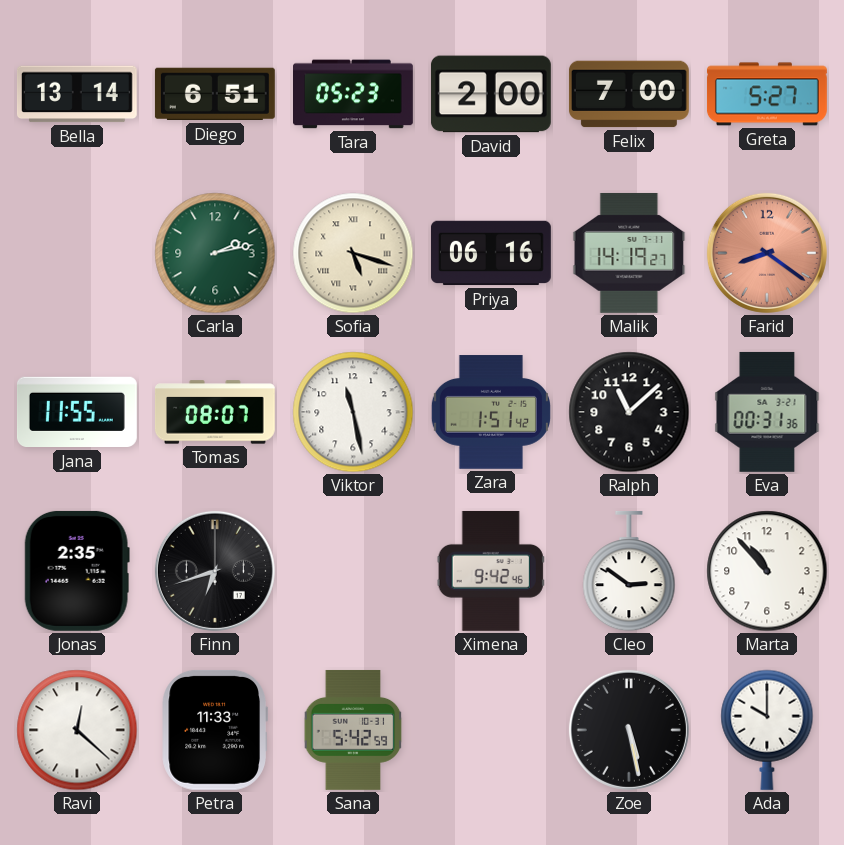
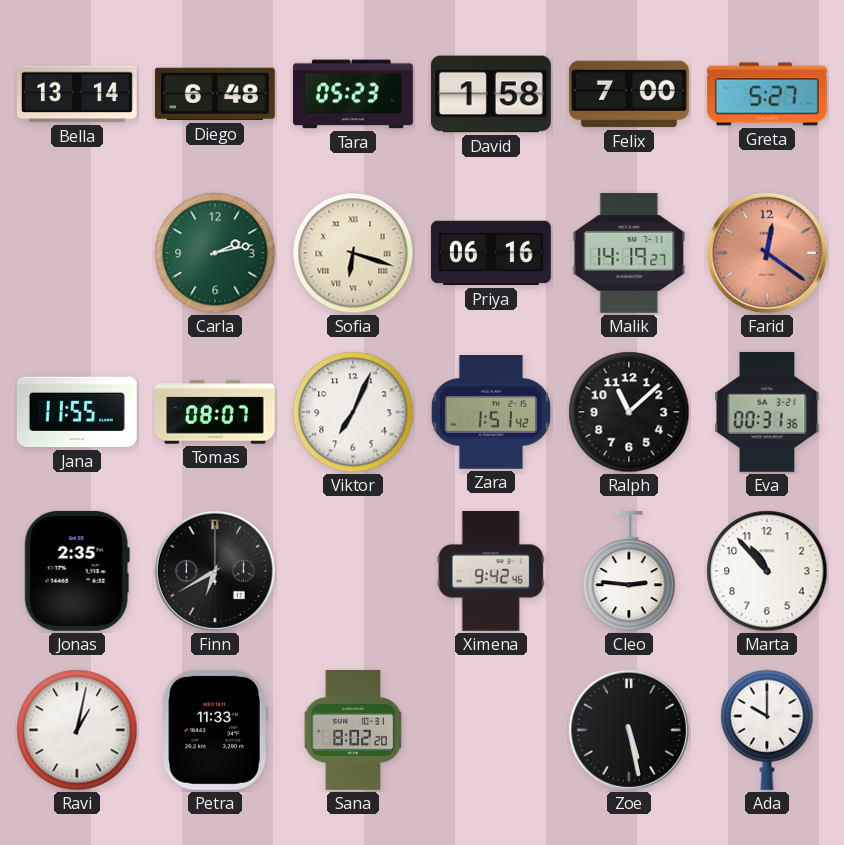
Diego: 6:51 -> 6:48
David: 2:00 -> 1:58
Sofia: 5:18 -> 6:18
Farid: 8:21 -> 12:21
Viktor: 11:28 -> 7:04
Finn: 6:42 -> 6:40
Cleo: 2:51 -> 2:46
Ravi: 12:22 -> 1:02
Sana: 5:42 -> 8:02
